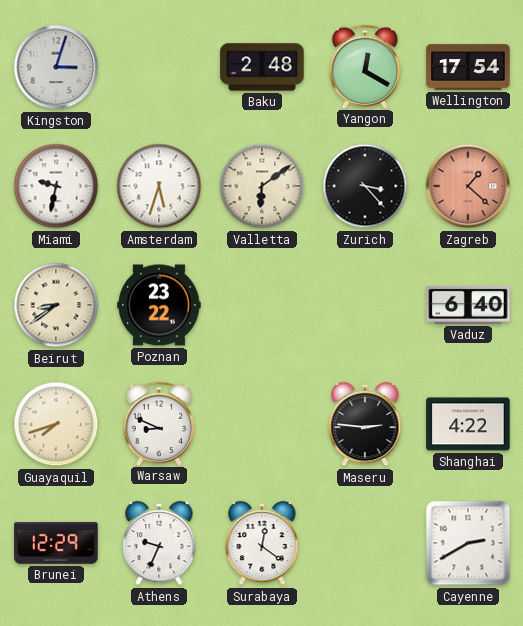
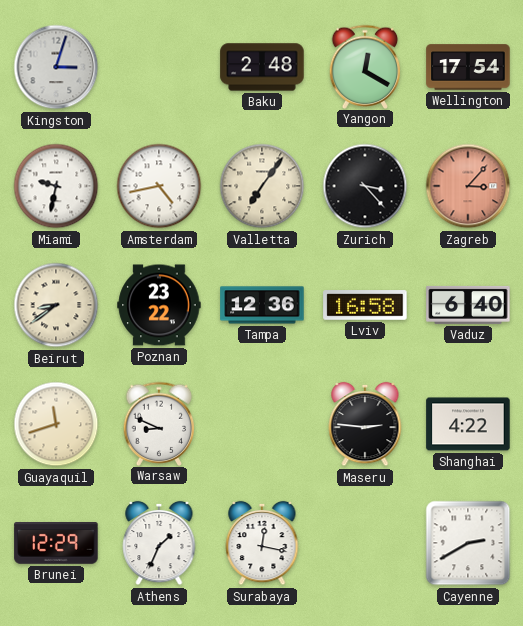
Amsterdam: 5:33 -> 4:43
Valletta: 6:09 -> 7:06
Zagreb: 1:22 -> 3:07
Tampa: none -> 12:36
Lviv: none -> 16:58
Guayaquil: 7:42 -> 11:42
Athens: 9:34 -> 1:34
Surabaya: 12:21 -> 12:17
